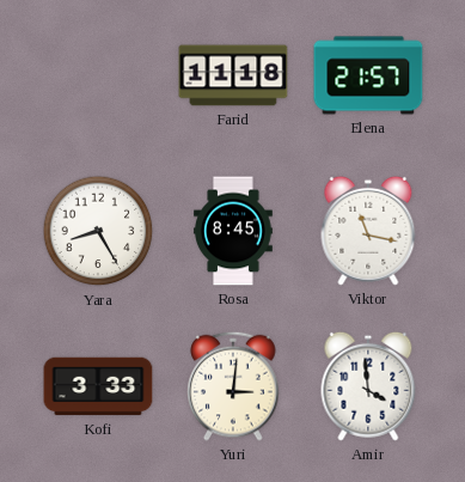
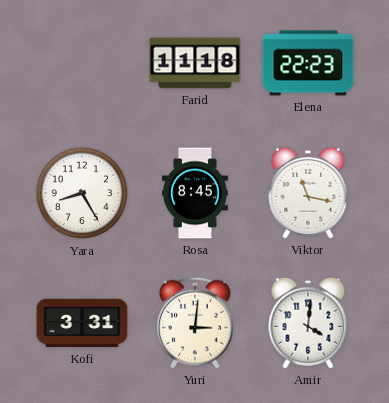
Elena: 21:57 -> 22:23
Kofi: 3:33 -> 3:31
Amir: 3:59 -> 4:01
